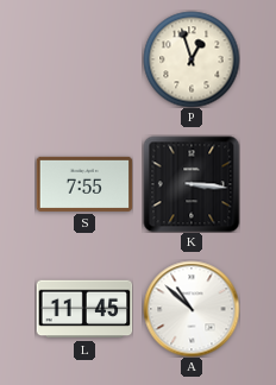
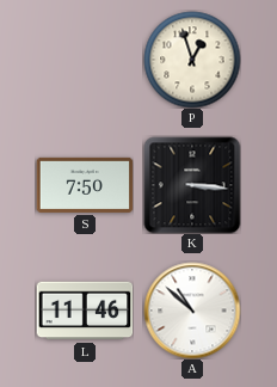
S: 7:55 -> 7:50
L: 11:45 -> 11:46
